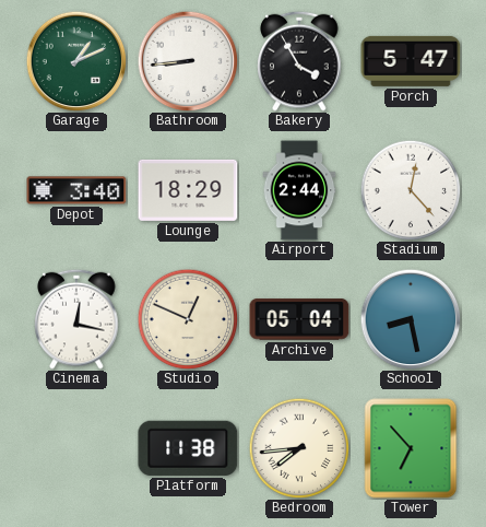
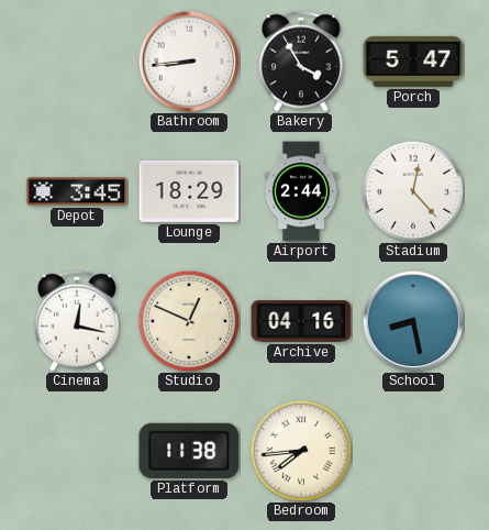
Garage: 1:11 -> none
Depot: 3:40 -> 3:45
Archive: 05:04 -> 04:16
Tower: 6:53 -> none
